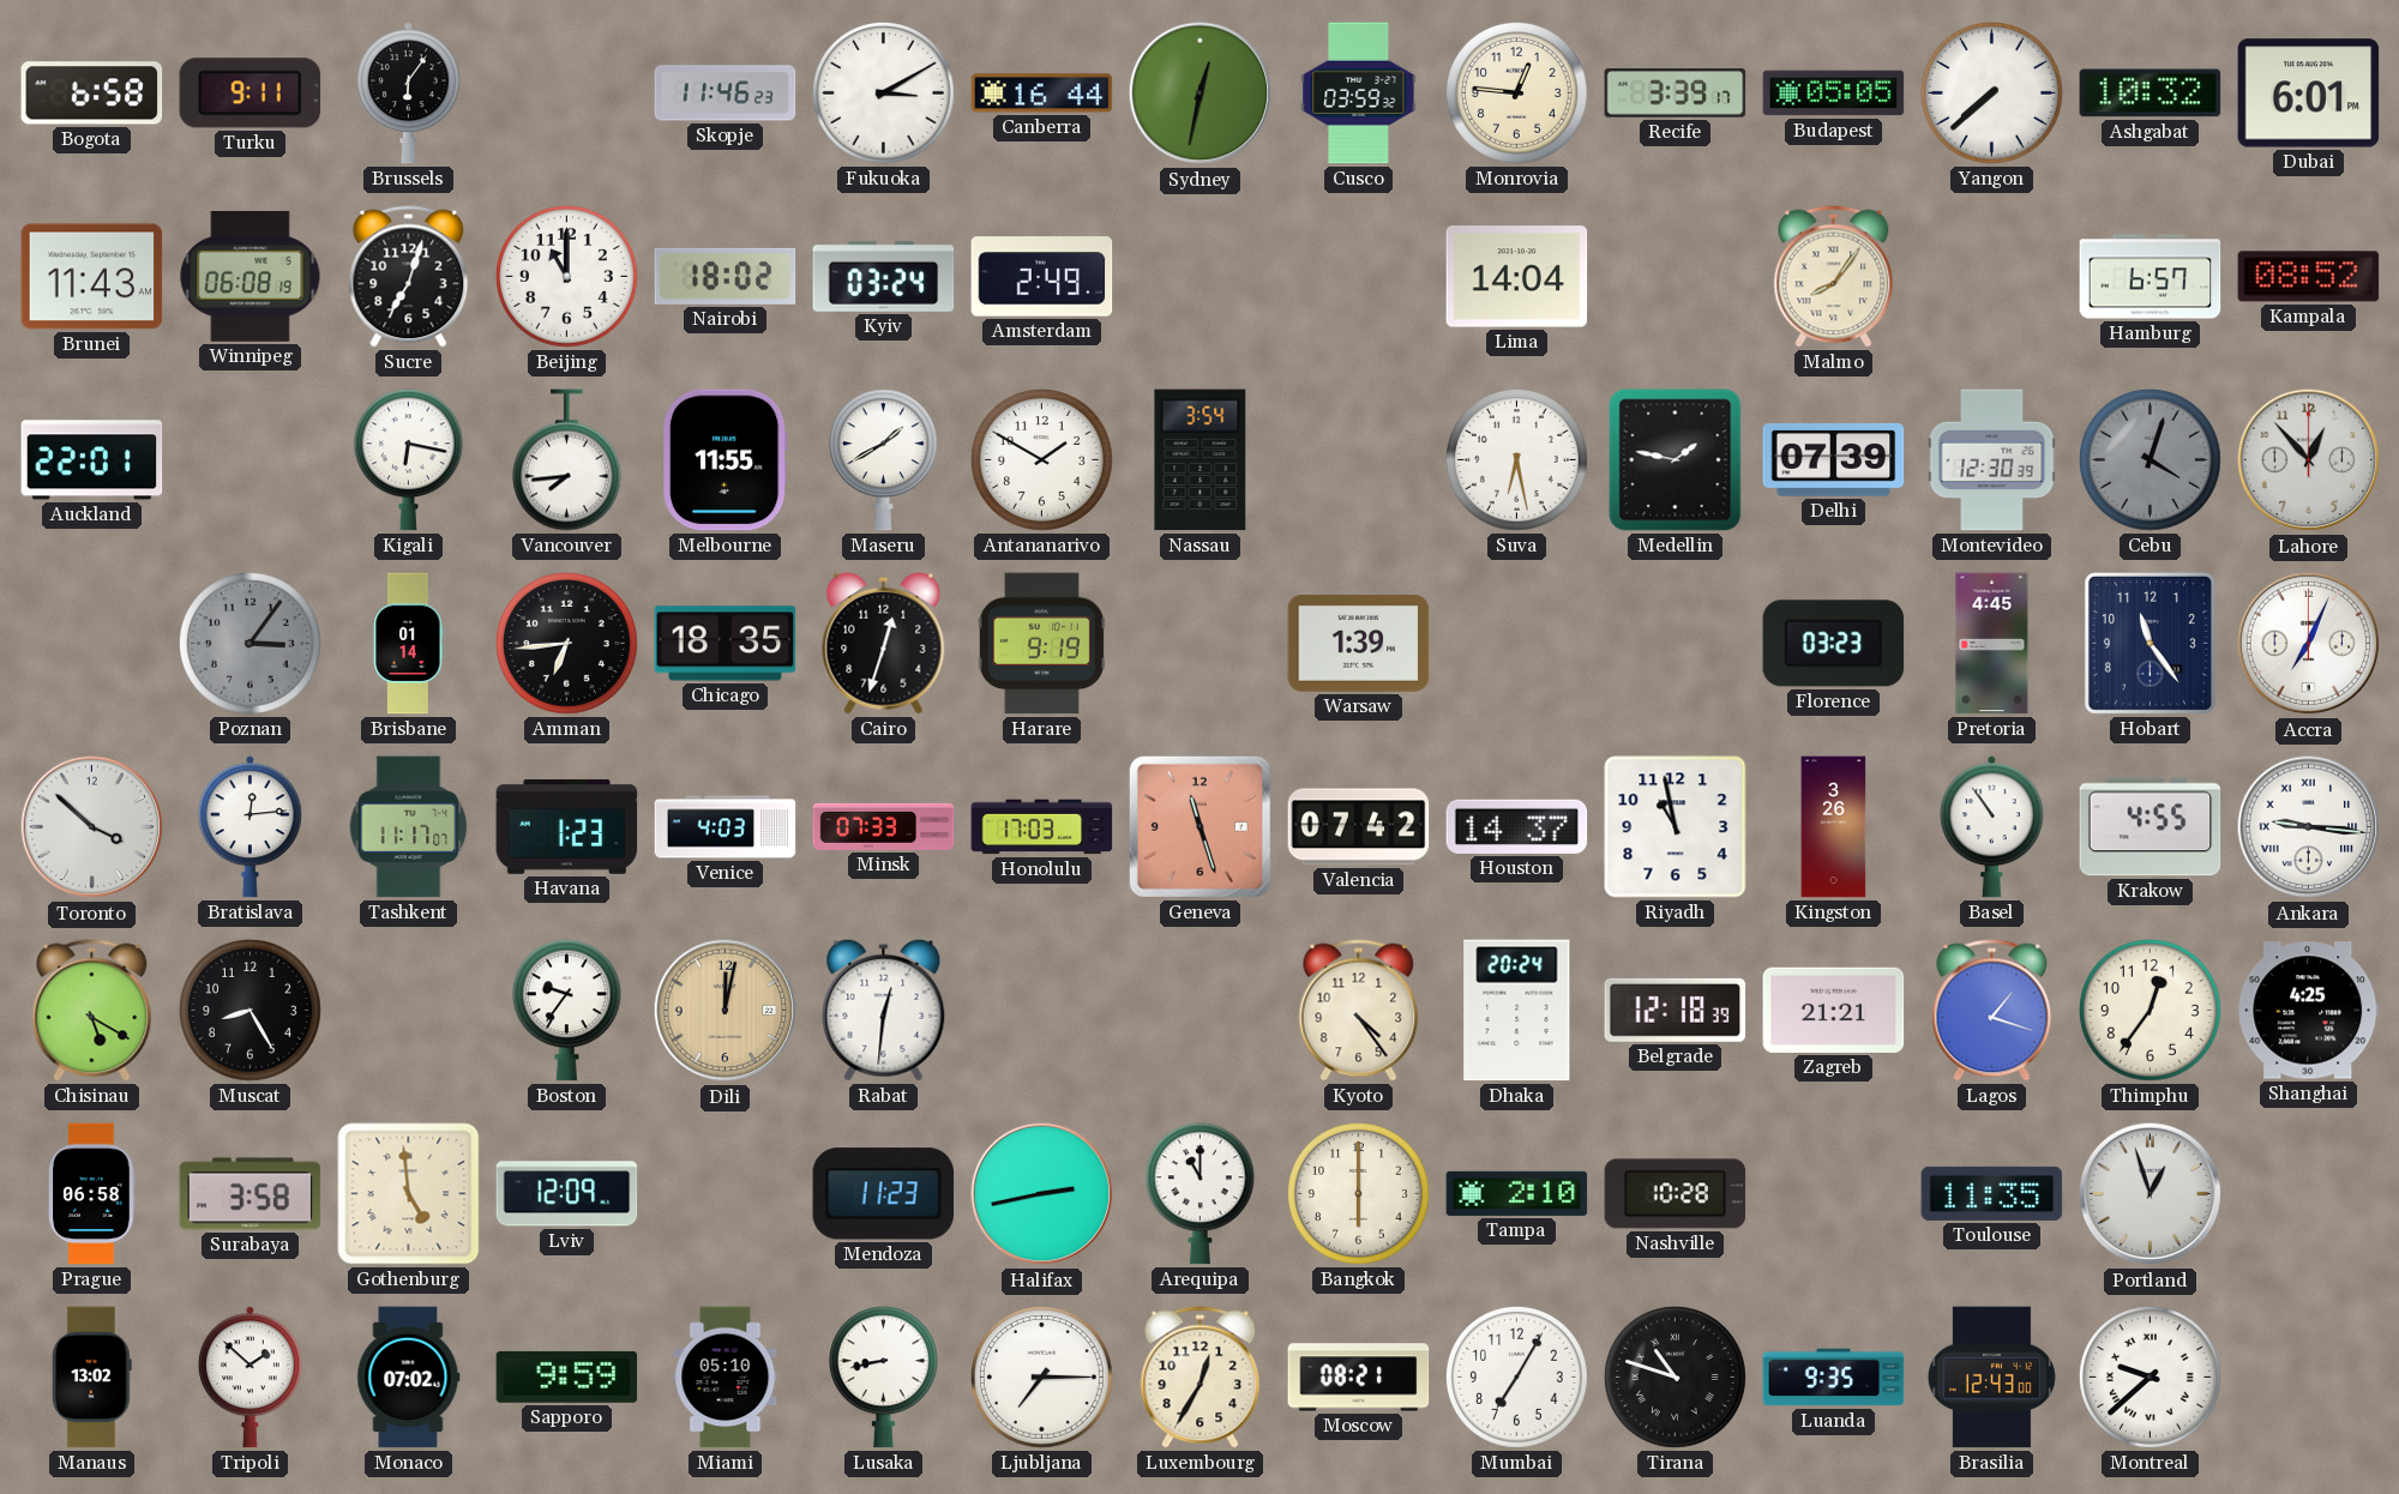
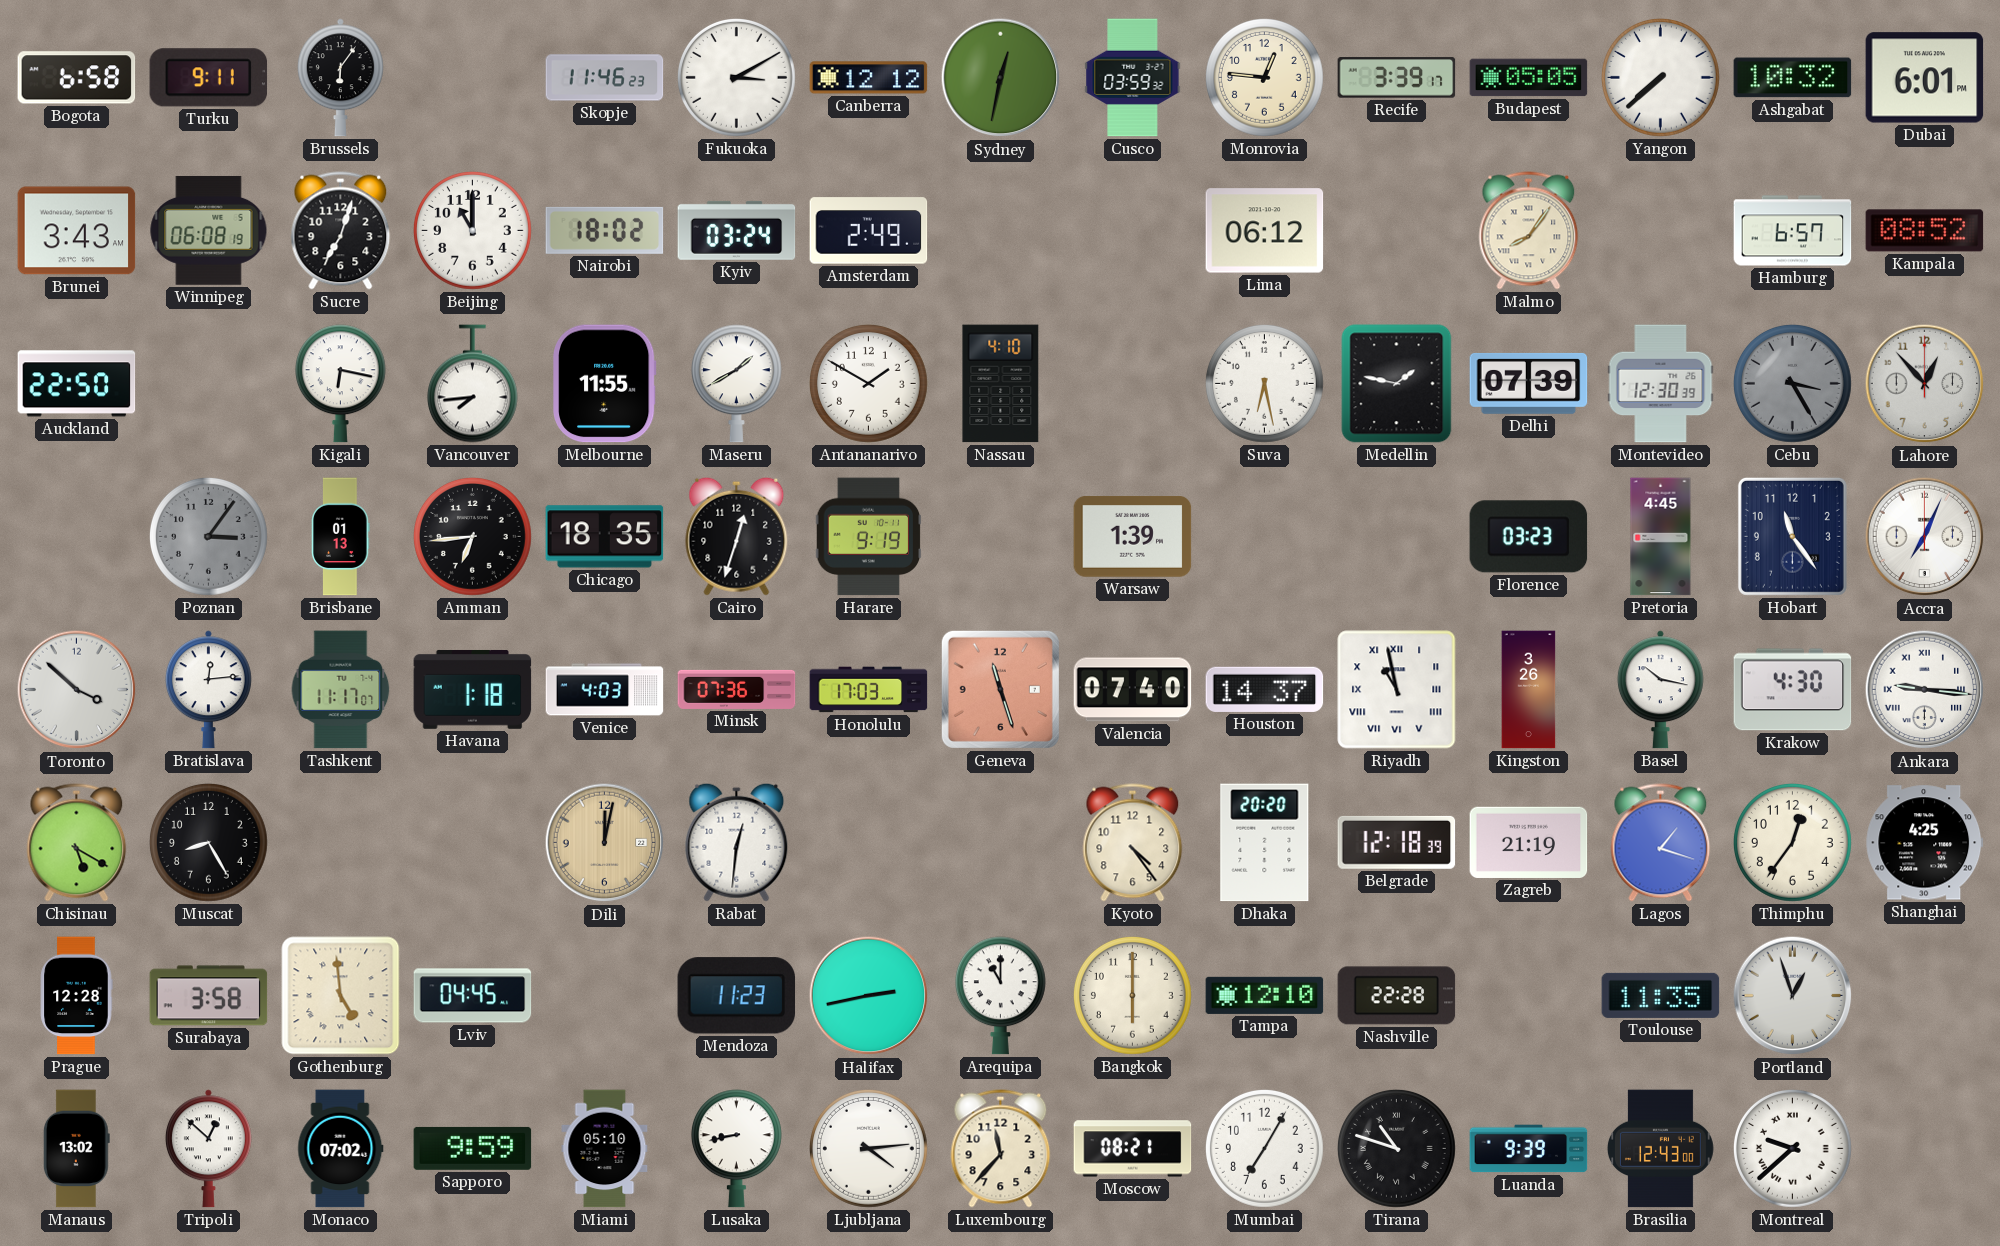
Canberra: 16:44 -> 12:12
Brunei: 11:43 -> 3:43
Lima: 14:04 -> 06:12
Auckland: 22:01 -> 22:50
Nassau: 3:54 -> 4:10
Cebu: 4:03 -> 3:25
Brisbane: 01:14 -> 01:13
Havana: 1:23 -> 1:18
Minsk: 07:33 -> 07:36
Valencia: 07:42 -> 07:40
Riyadh numerals: Arabic -> Roman
Basel: 10:54 -> 10:17
Krakow: 4:55 -> 4:30
Boston: 9:36 -> none
Dhaka: 20:24 -> 20:20
Zagreb: 21:21 -> 21:19
Prague: 06:58 -> 12:28
Lviv: 12:09 -> 04:45
Tampa: 2:10 -> 12:10
Nashville: 10:28 -> 22:28
Tripoli: 1:52 -> 12:52
Ljubljana: 7:15 -> 4:14
Luxembourg: 12:35 -> 11:37
Luanda: 9:35 -> 9:39
